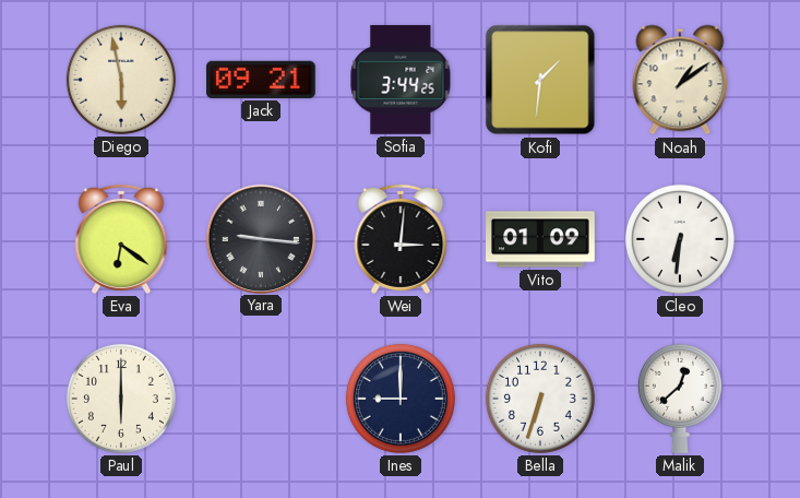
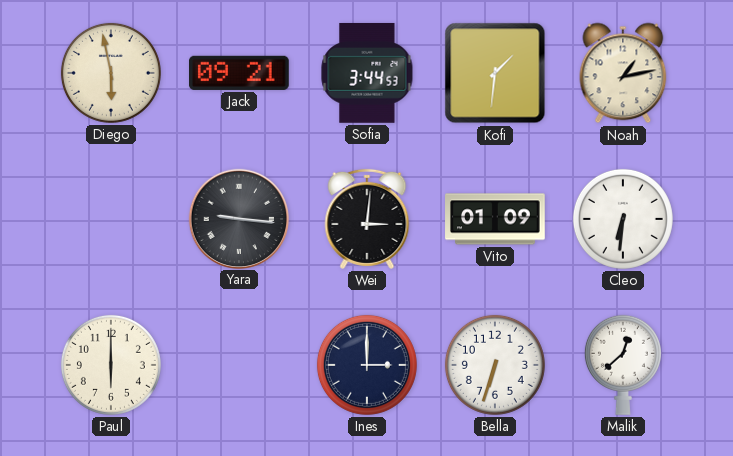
Sofia: 3:44:25 -> 3:44:53
Noah: 1:09 -> 1:13
Eva: 6:21 -> none
Ines: 9:00 -> 3:00
